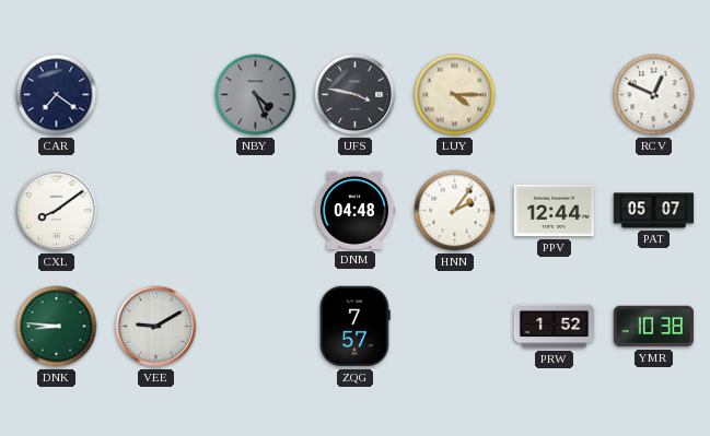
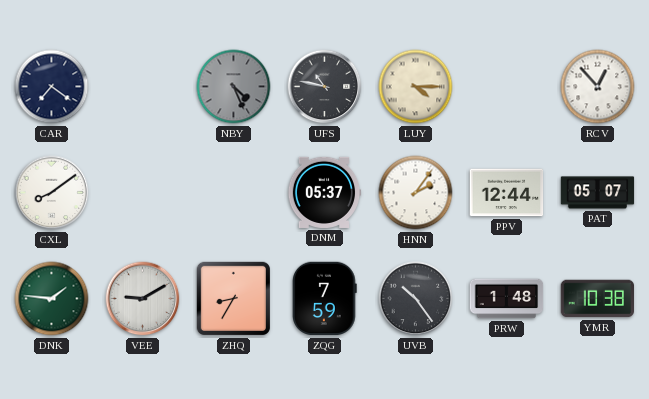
UFS: 3:47 -> 10:47
RCV: 12:49 -> 12:53
DNM: 04:48 -> 05:37
DNK: 8:46 -> 1:46
ZHQ: none -> 8:35
ZQG: 7:57 -> 7:59
UVB: none -> 10:24
PRW: 1:52 -> 1:48
